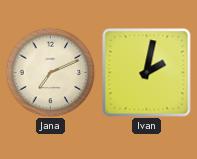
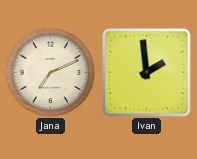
Ivan: 2:02 -> 1:59
